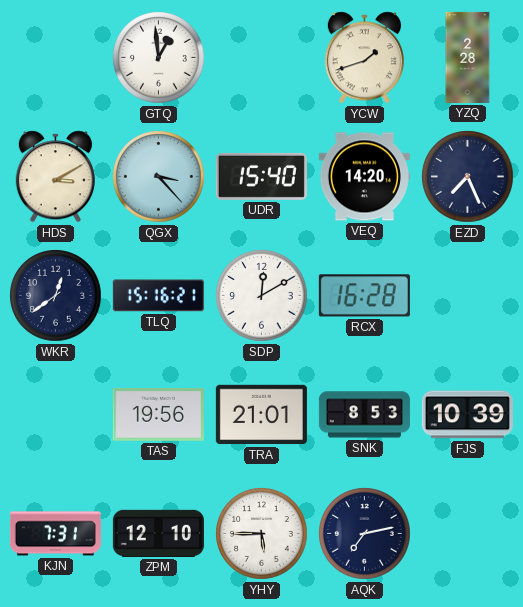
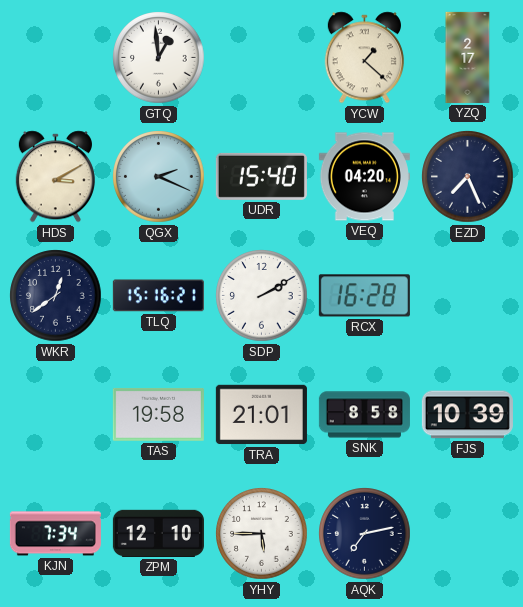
YCW: 1:42 -> 1:22
YZQ: 2:28 -> 2:17
QGX: 3:23 -> 2:19
VEQ: 14:20 -> 04:20
SDP: 12:10 -> 2:10
TAS: 19:56 -> 19:58
SNK: 8:53 -> 8:58
KJN: 7:31 -> 7:34
